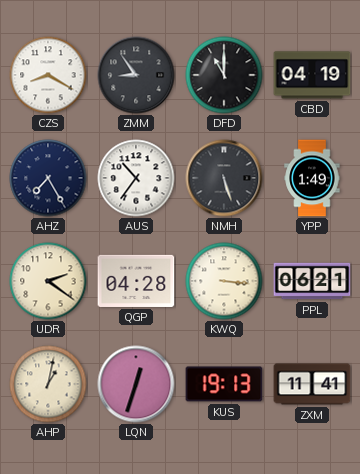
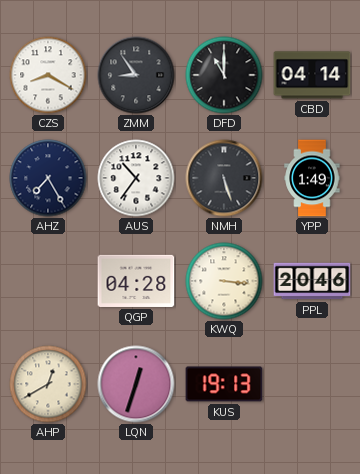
CBD: 04:19 -> 04:14
UDR: 2:21 -> none
PPL: 06:21 -> 20:46
AHP: 1:02 -> 12:40
ZXM: 11:41 -> none
